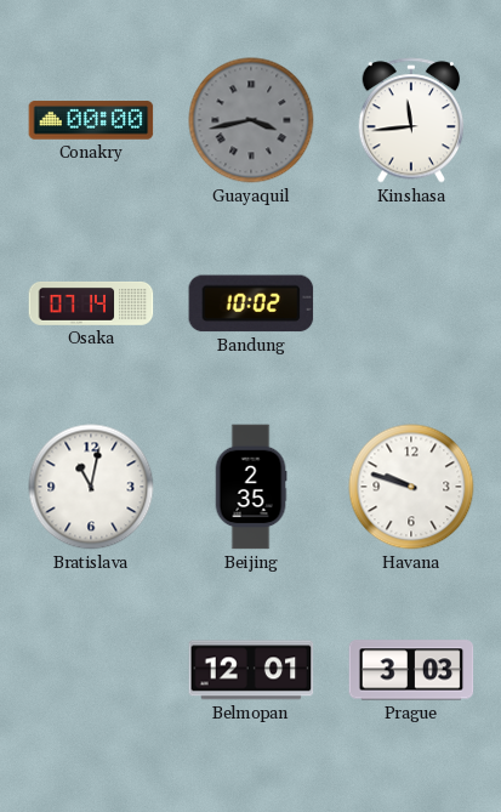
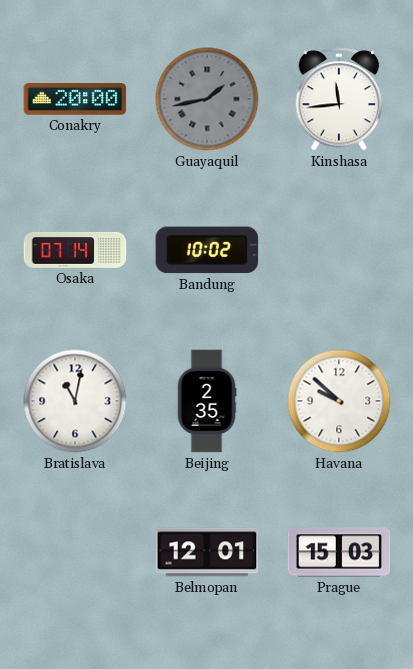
Conakry: 00:00 -> 20:00
Guayaquil: 3:43 -> 1:43
Havana: 9:48 -> 9:52
Prague: 3:03 -> 15:03
